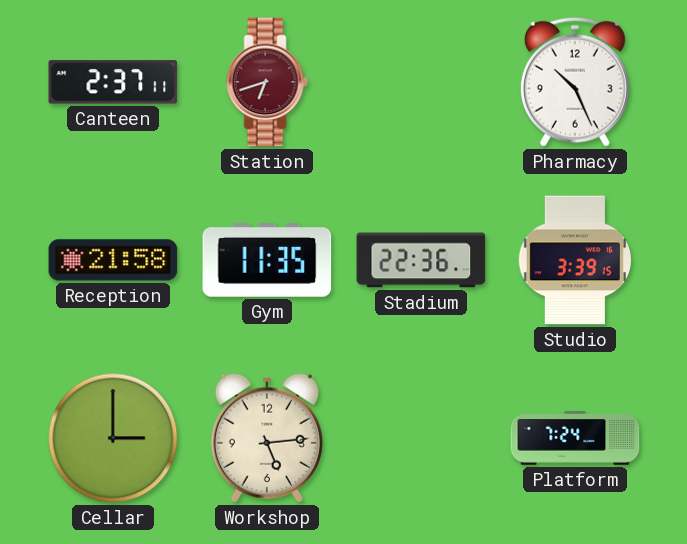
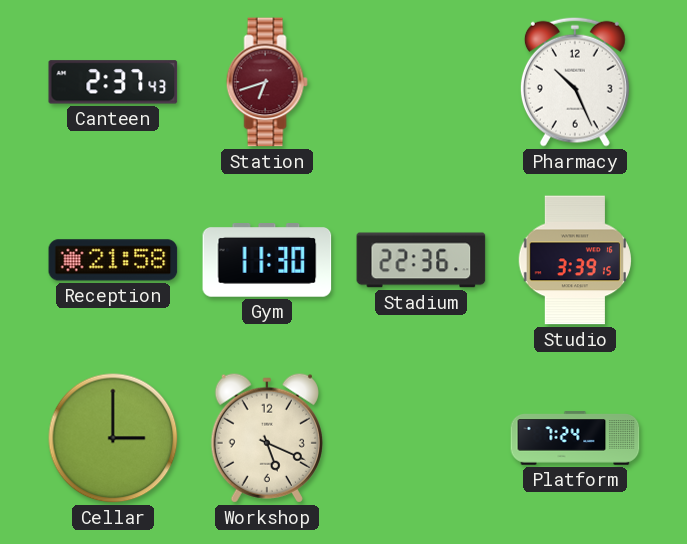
Canteen: 2:37:11 -> 2:37:43
Gym: 11:35 -> 11:30
Workshop: 5:14 -> 5:19
